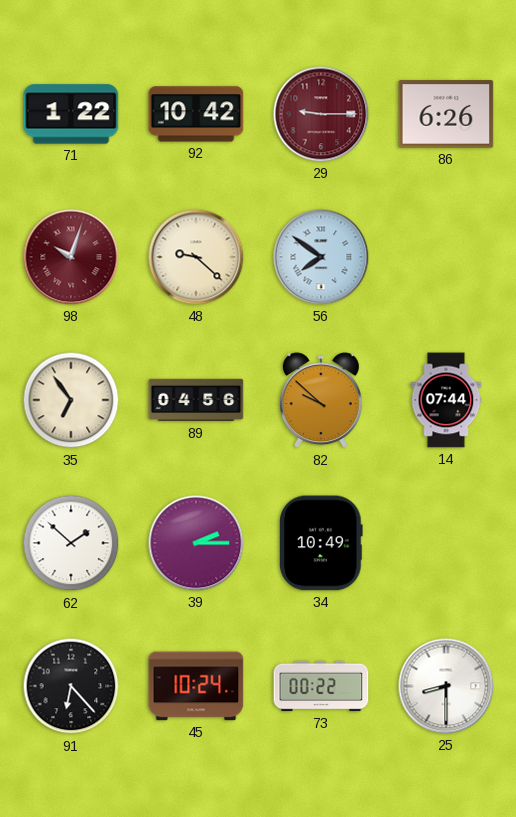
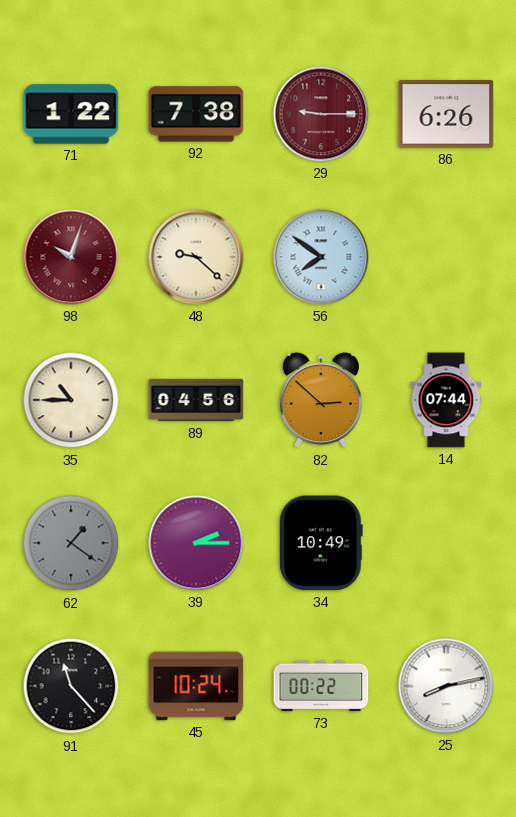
92: 10:42 -> 7:38
35: 6:54 -> 10:45
82: 9:52 -> 2:52
62: 1:52 -> 1:21
62 dial: white -> grey
91: 6:23 -> 11:23
25: 8:30 -> 8:13
